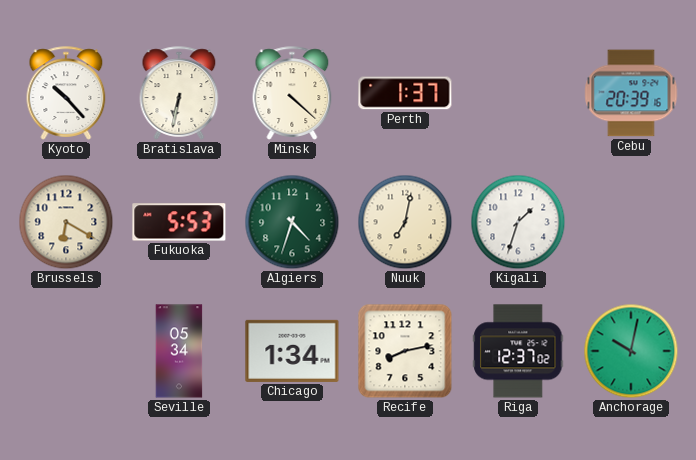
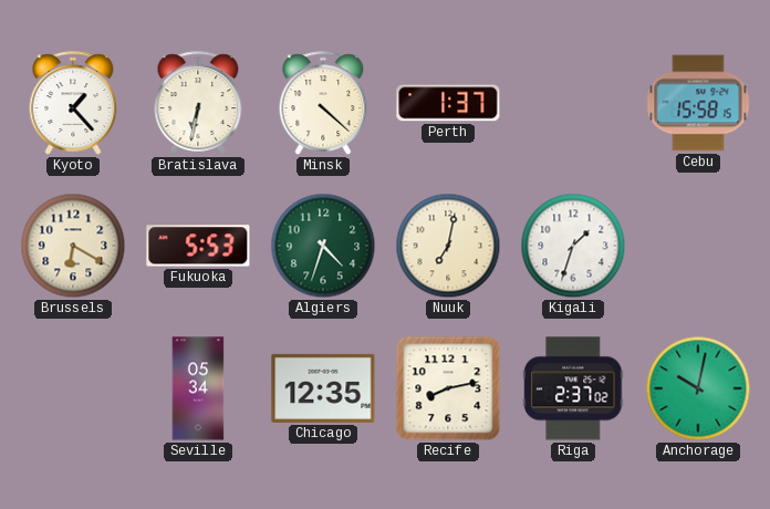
Kyoto: 10:23 -> 1:23
Cebu: 20:39 -> 15:58
Chicago: 1:34 -> 12:35
Riga: 12:37 -> 2:37
